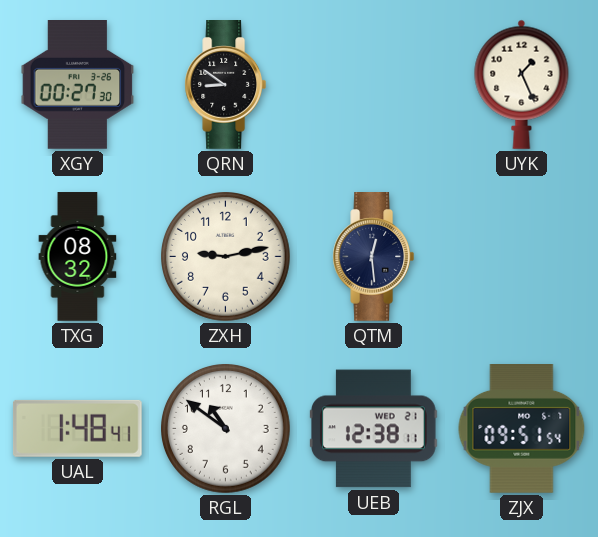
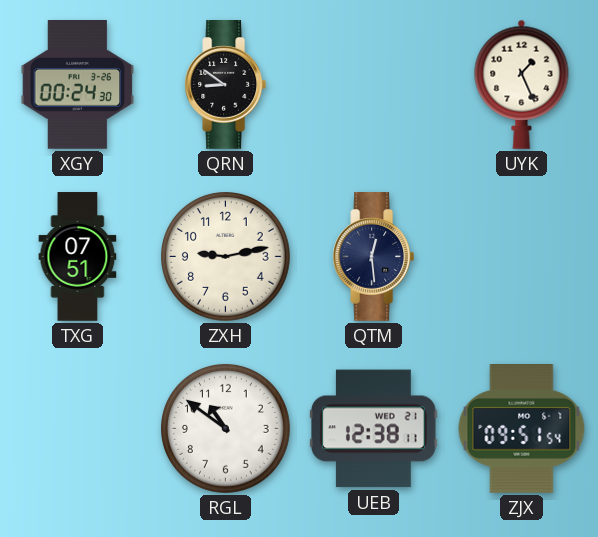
XGY: 00:27 -> 00:24
TXG: 08:32 -> 07:51
UAL: 1:48 -> none
